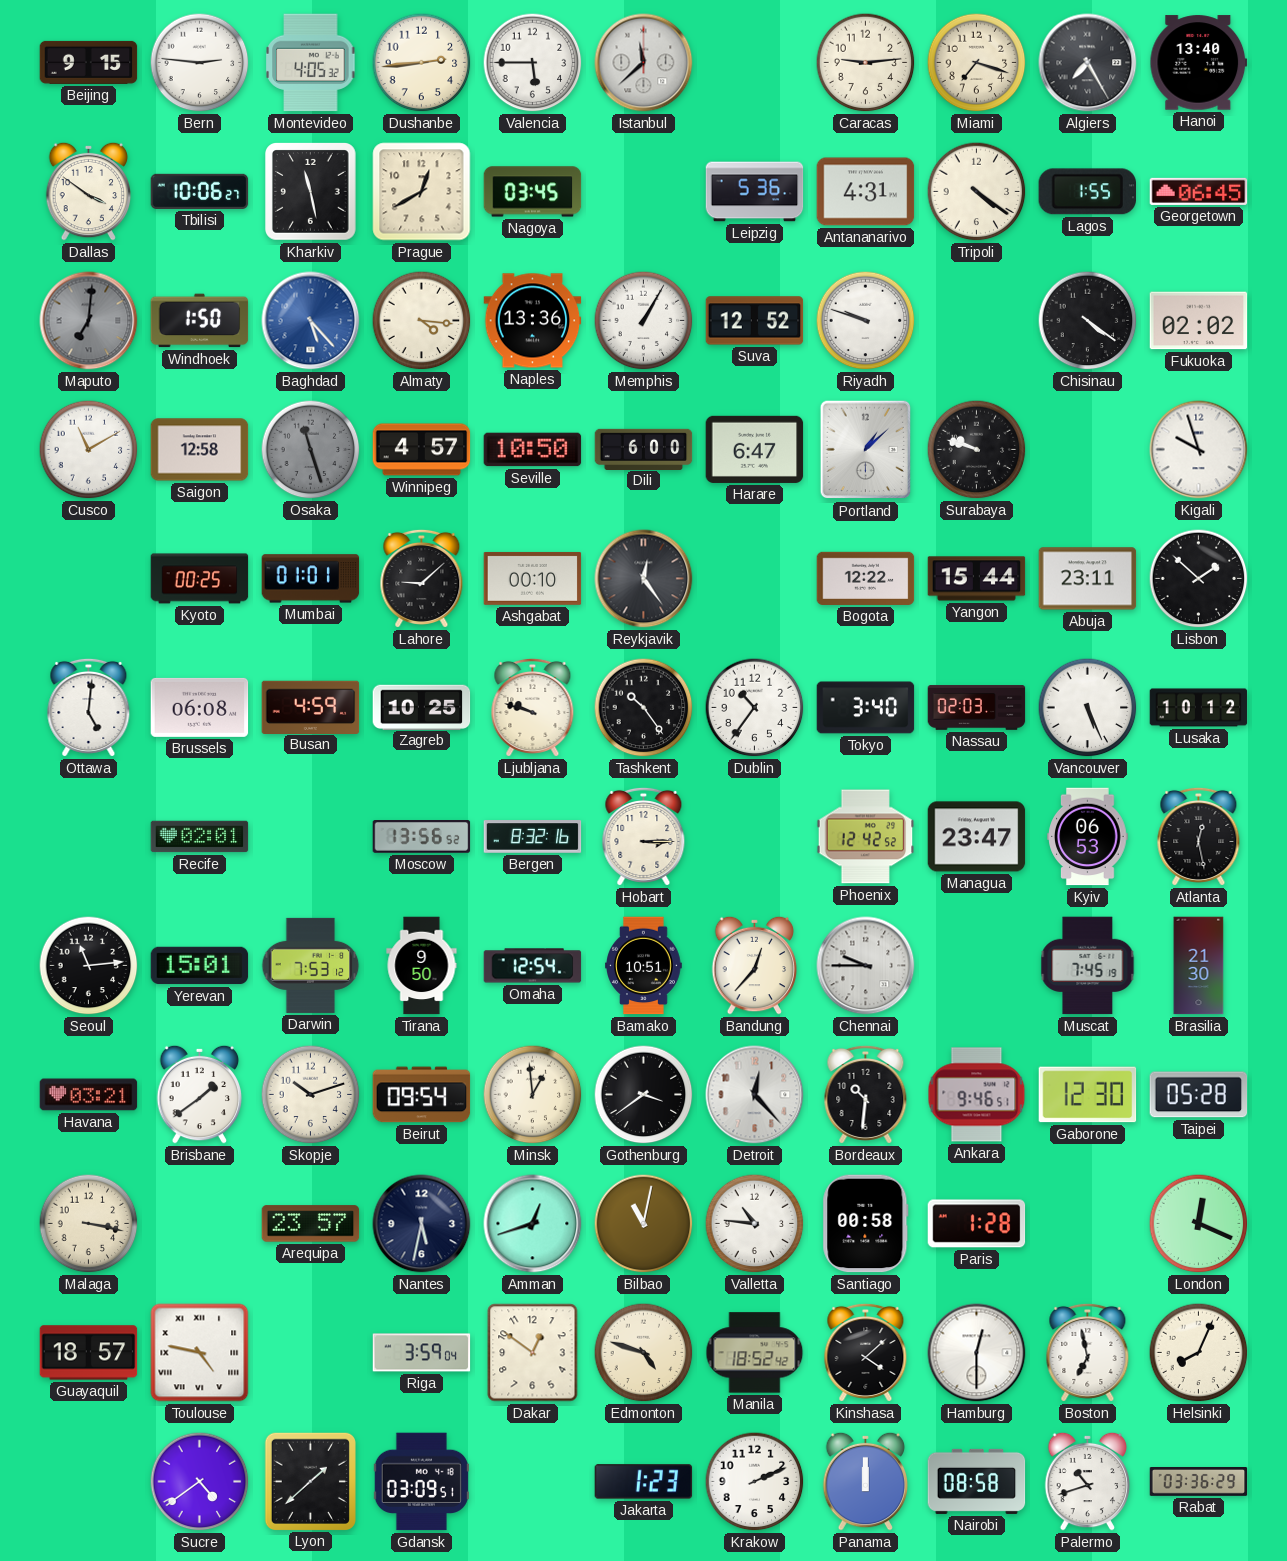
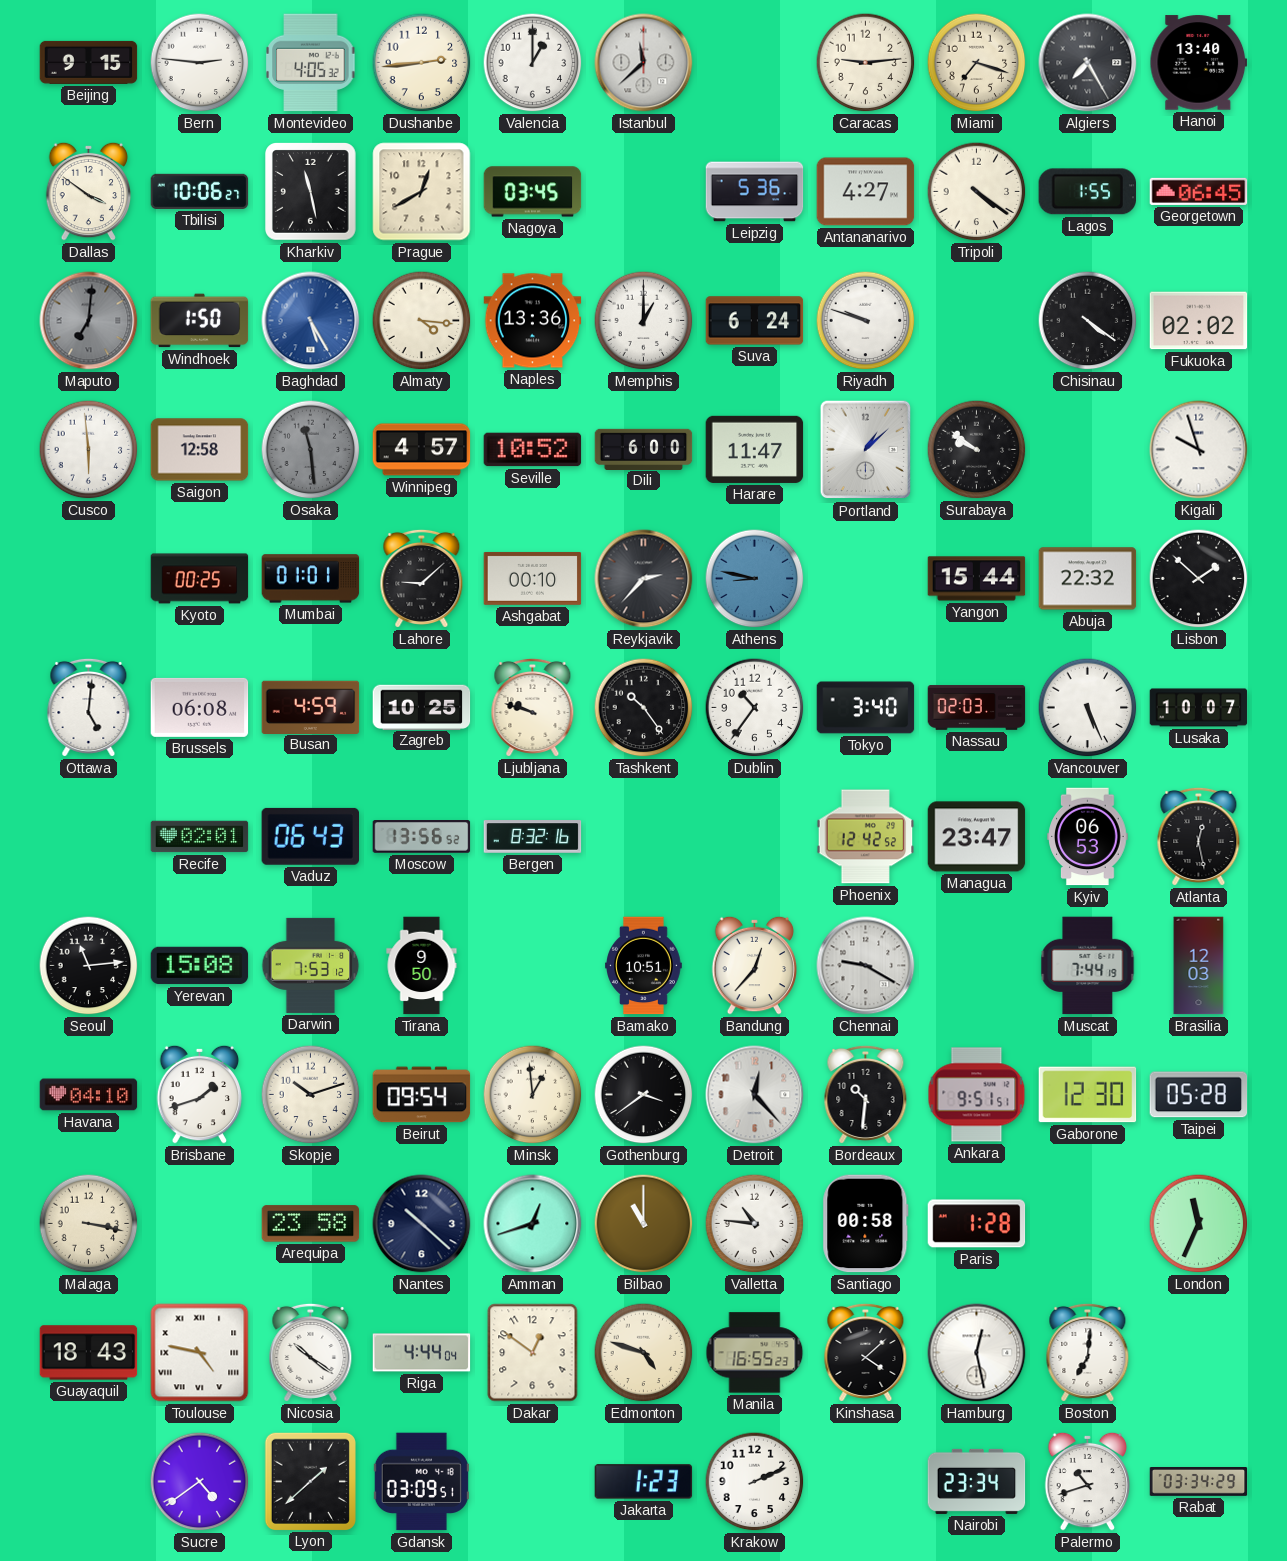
Valencia: 5:45 -> 1:00
Antananarivo: 4:31 -> 4:27
Baghdad: 5:23 -> 5:25
Memphis: 1:05 -> 1:00
Suva: 12:52 -> 6:24
Cusco: 11:10 -> 5:59
Osaka: 11:27 -> 11:29
Seville: 10:50 -> 10:52
Harare: 6:47 -> 11:47
Surabaya: 9:48 -> 9:51
Reykjavik: 12:24 -> 2:37
Athens: none -> 8:47
Bogota: 12:22 -> none
Abuja: 23:11 -> 22:32
Lusaka: 10:12 -> 10:07
Vaduz: none -> 06:43
Hobart: 3:15 -> none
Yerevan: 15:01 -> 15:08
Omaha: 12:54 -> none
Chennai: 9:45 -> 9:20
Muscat: 7:45 -> 7:44
Brasilia: 21:30 -> 12:03
Havana: 03:21 -> 04:10
Brisbane: 1:39 -> 1:42
Ankara: 9:46 -> 9:51
Arequipa: 23:57 -> 23:58
Nantes: 5:32 -> 10:22
Bilbao: 11:02 -> 11:00
London: 12:19 -> 11:34
Guayaquil: 18:57 -> 18:43
Nicosia: none -> 10:21
Riga: 3:59 -> 4:44
Manila: 18:52 -> 16:55
Hamburg: 12:30 -> 12:28
Boston: 6:58 -> 7:01
Helsinki: 8:04 -> none
Panama: 12:00 -> none
Nairobi: 08:58 -> 23:34
Rabat: 03:36 -> 03:34
